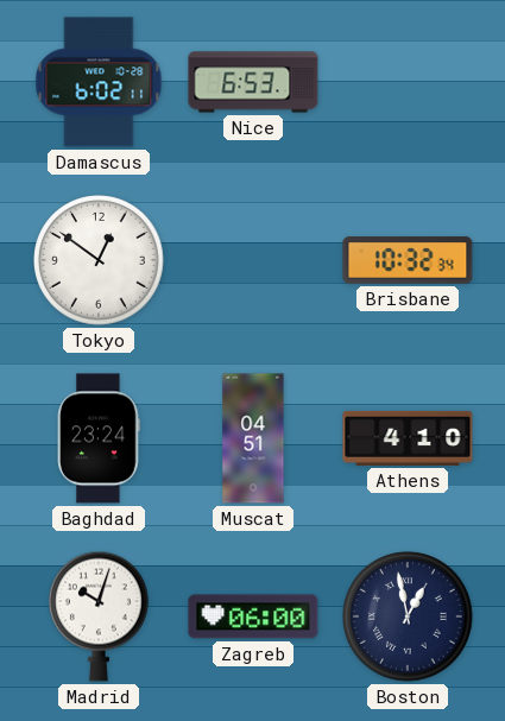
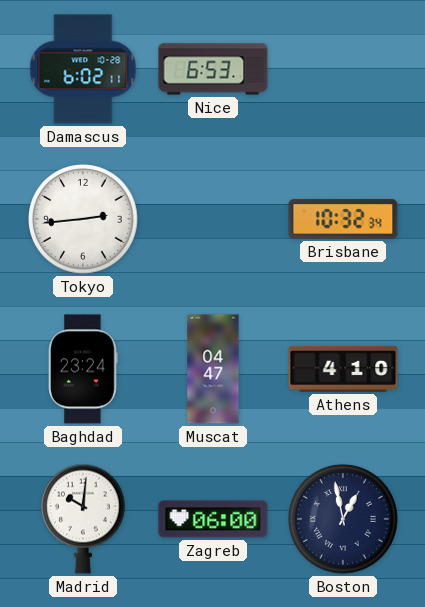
Tokyo: 12:51 -> 2:44
Muscat: 04:51 -> 04:47
Madrid: 10:03 -> 10:01
